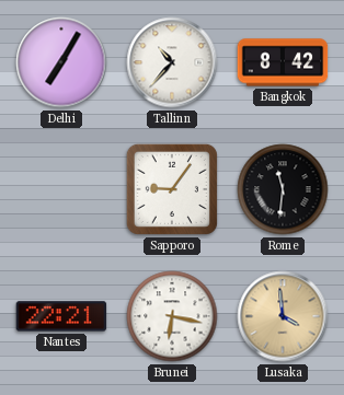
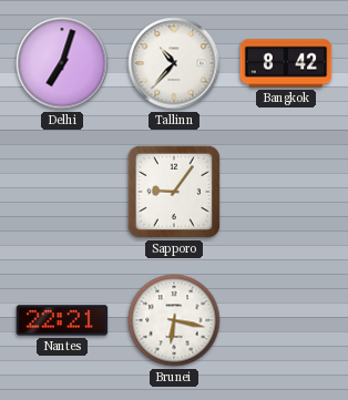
Delhi: 7:05 -> 7:03
Rome: 11:31 -> none
Lusaka: 3:59 -> none
